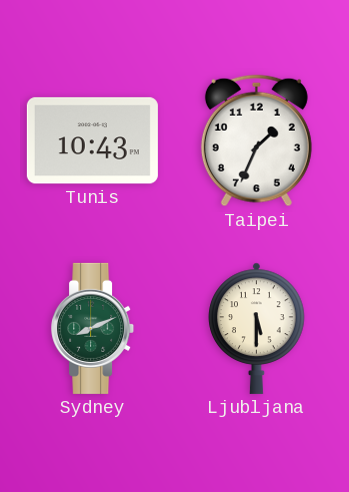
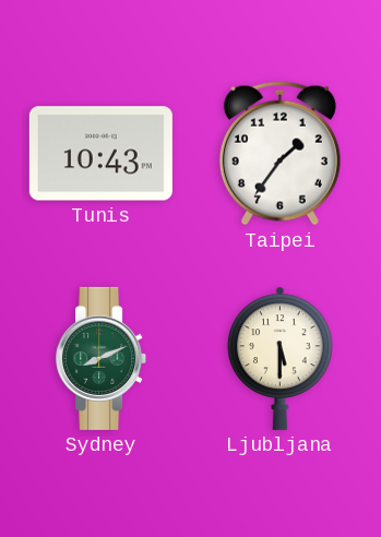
Taipei: 1:34 -> 1:36
